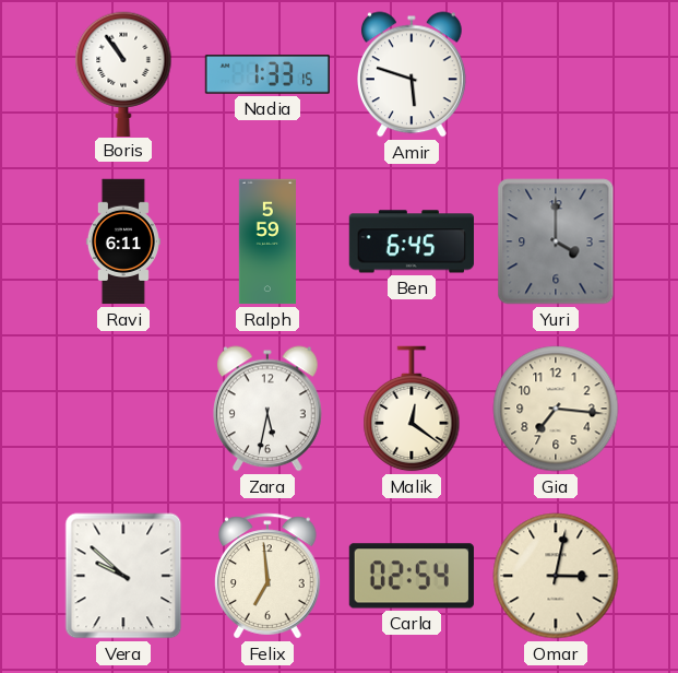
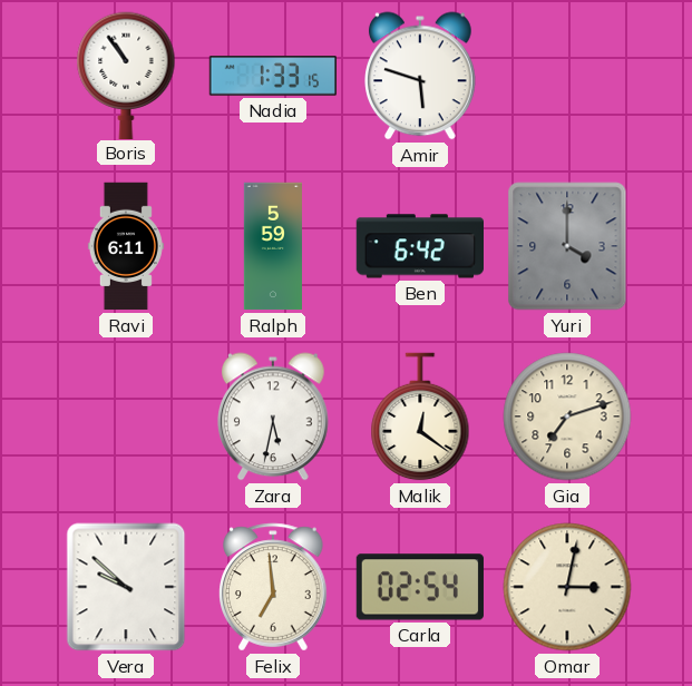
Ben: 6:45 -> 6:42
Gia: 7:16 -> 7:12
